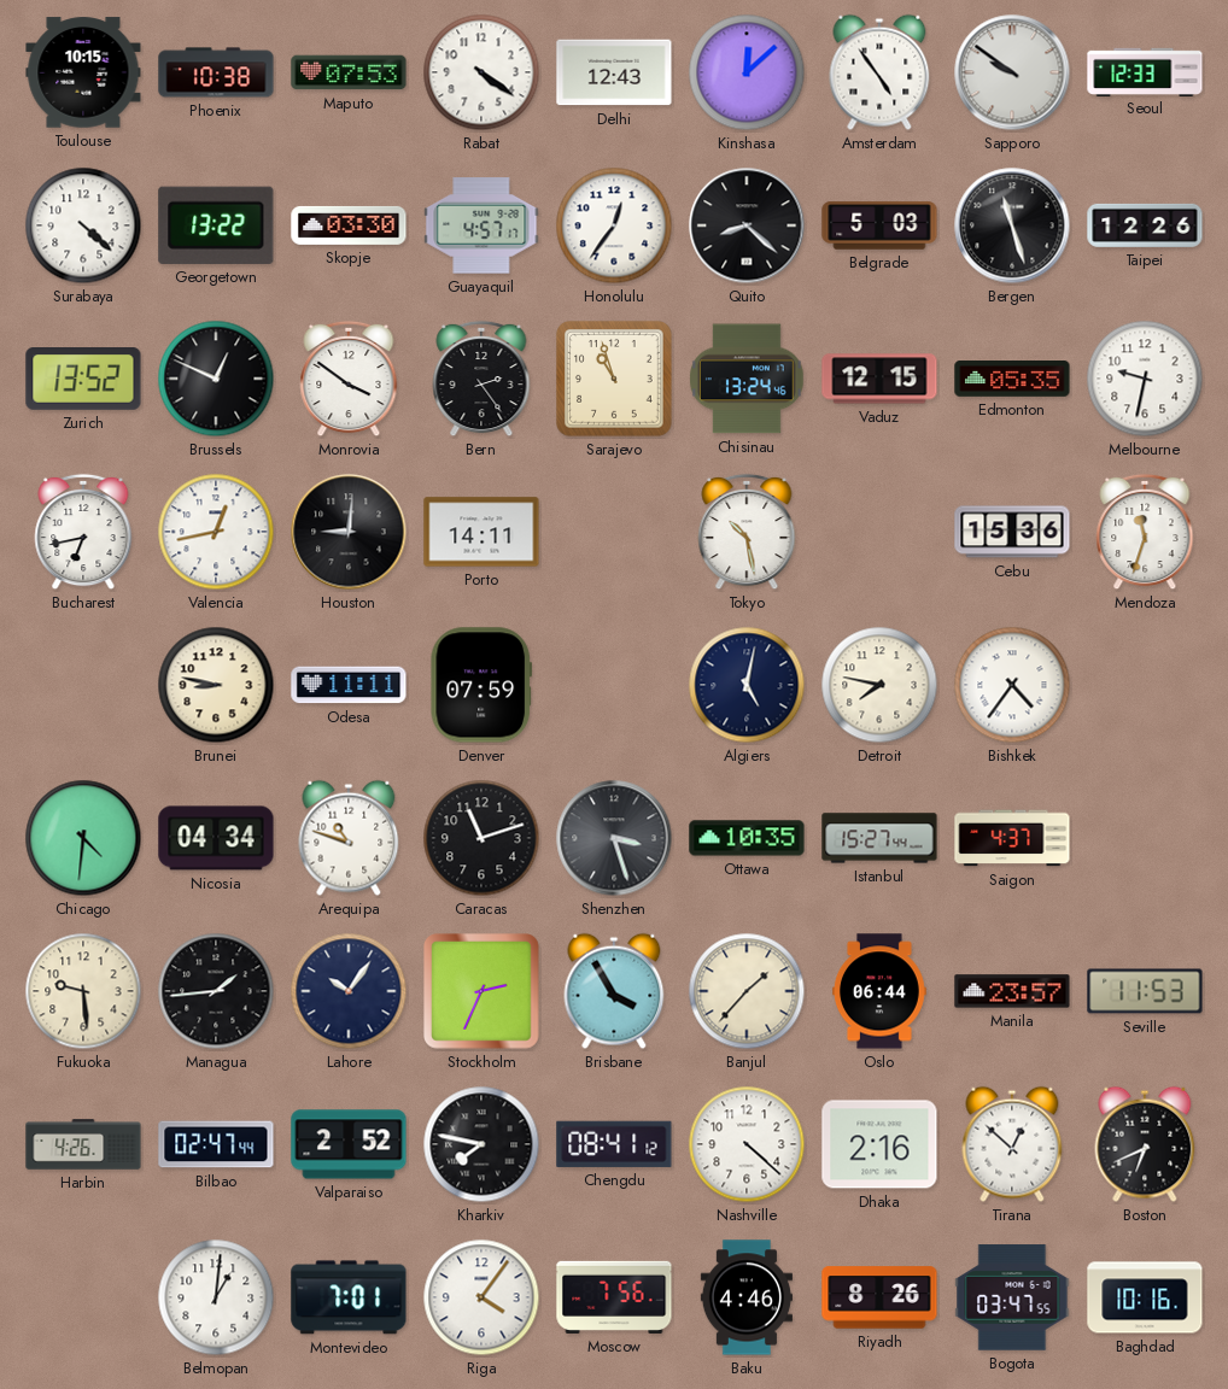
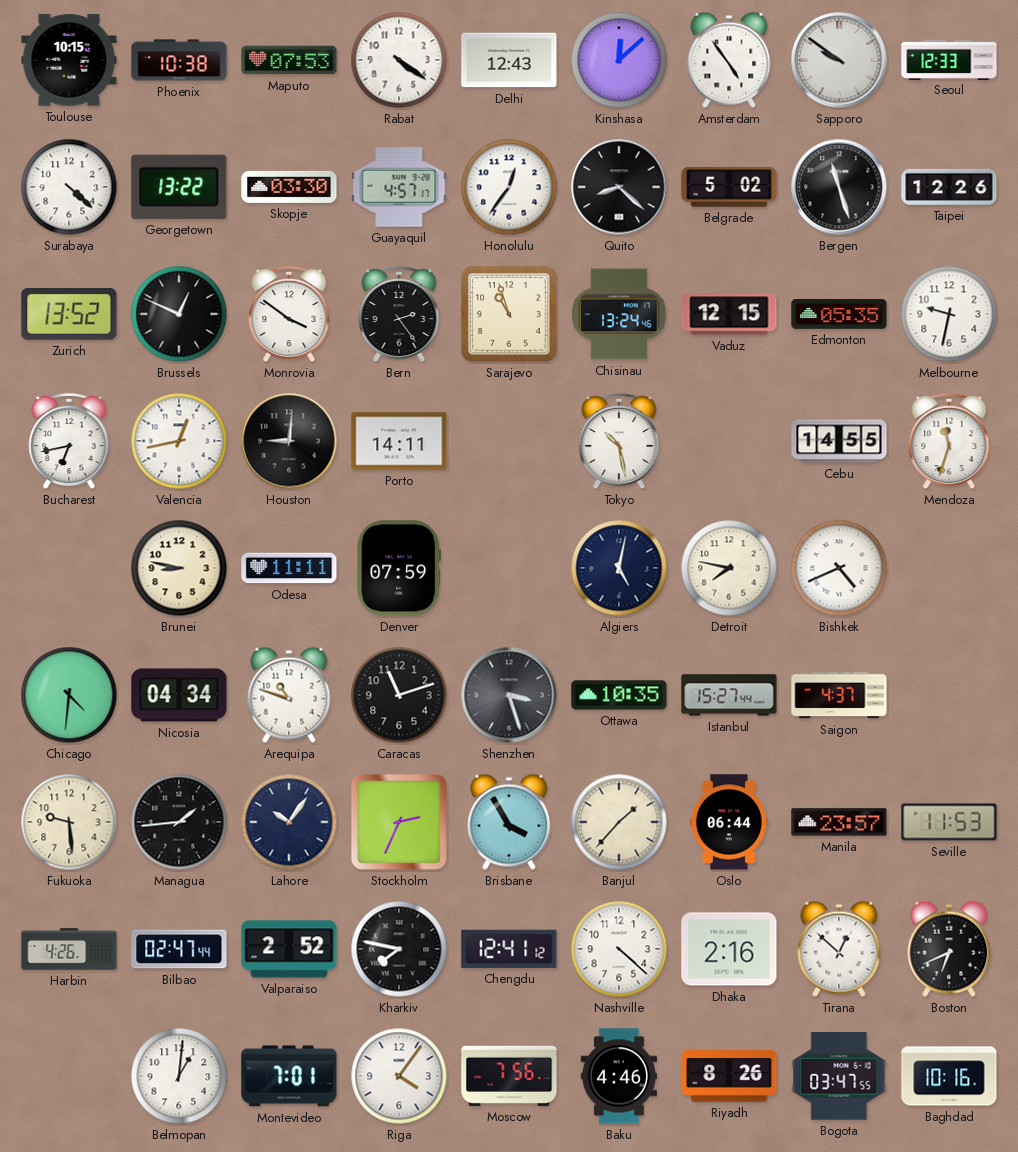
Belgrade: 5:03 -> 5:02
Cebu: 15:36 -> 14:55
Bishkek: 4:36 -> 4:41
Chengdu: 08:41 -> 12:41
